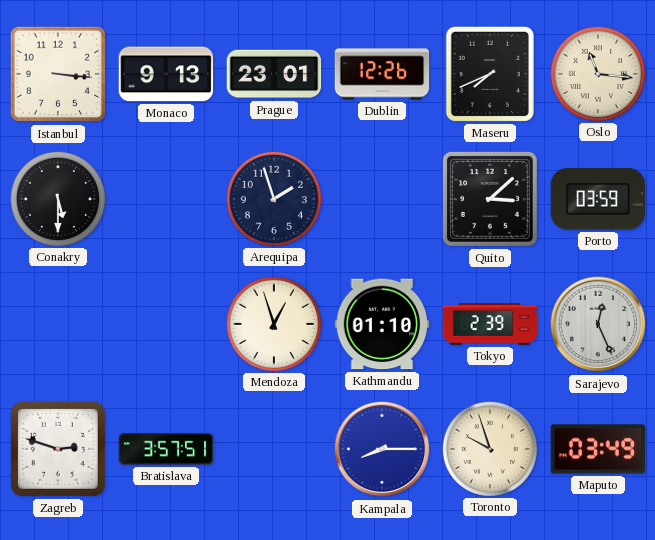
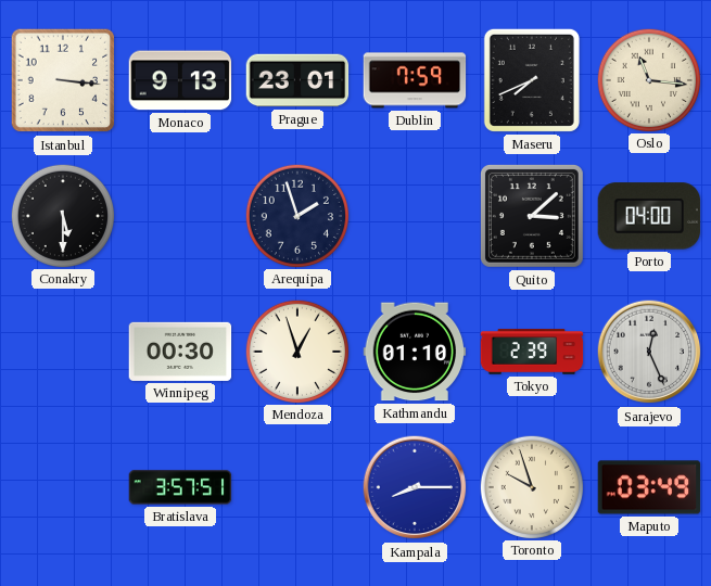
Dublin: 12:26 -> 7:59
Porto: 03:59 -> 04:00
Winnipeg: none -> 00:30
Zagreb: 2:48 -> none
